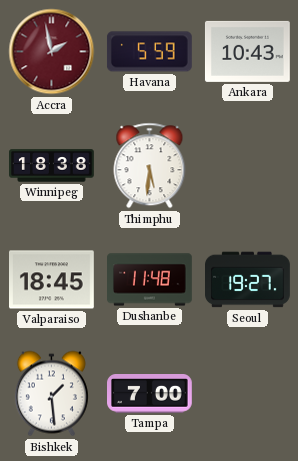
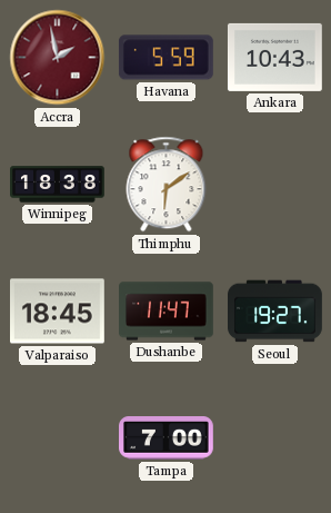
Thimphu: 5:31 -> 6:09
Dushanbe: 11:48 -> 11:47
Bishkek: 1:29 -> none
